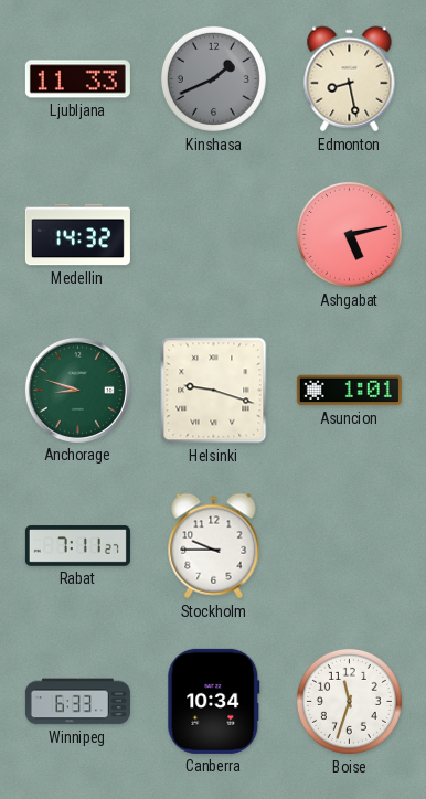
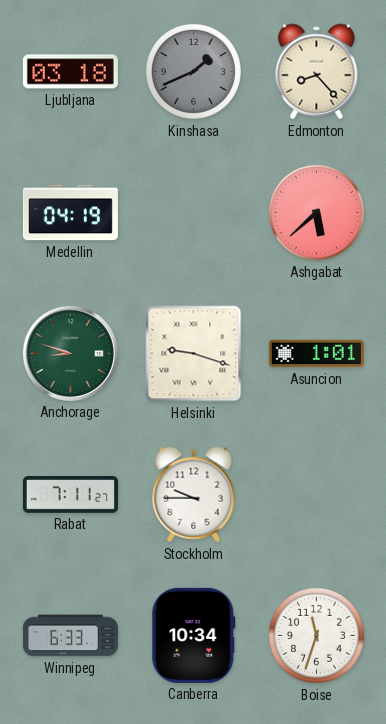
Ljubljana: 11:33 -> 03:18
Edmonton: 8:28 -> 8:23
Medellin: 14:32 -> 04:19
Ashgabat: 5:13 -> 5:38
